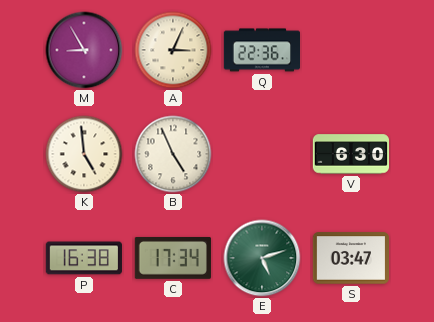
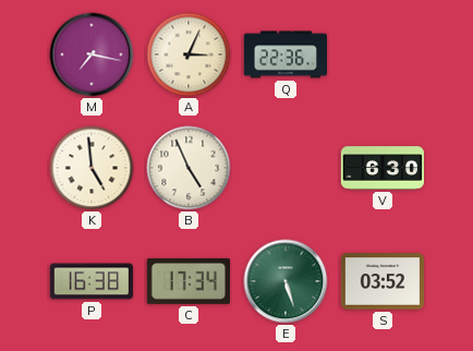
M: 8:55 -> 7:17
E: 5:12 -> 5:27
S: 03:47 -> 03:52
